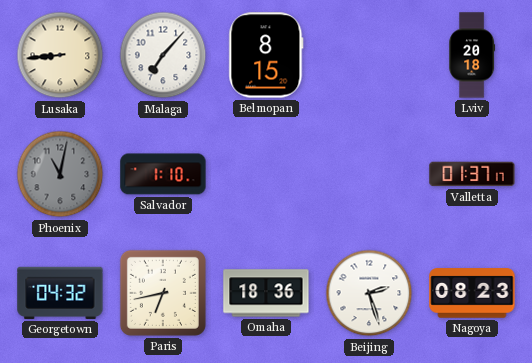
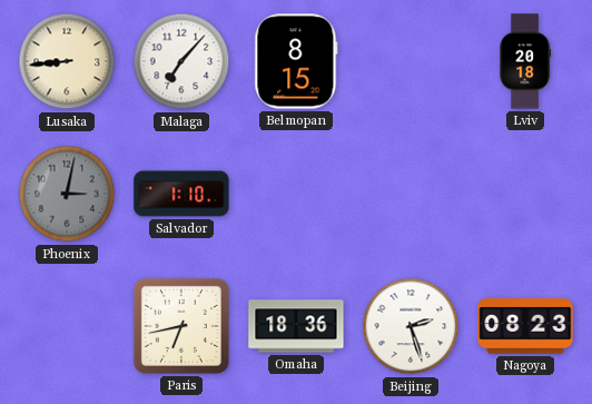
Phoenix: 11:02 -> 3:02
Valletta: 01:37 -> none
Georgetown: 04:32 -> none
